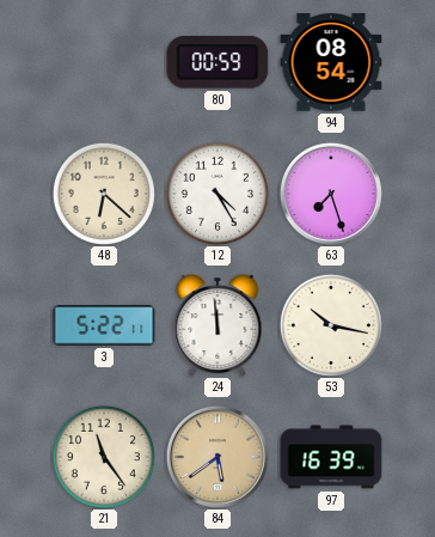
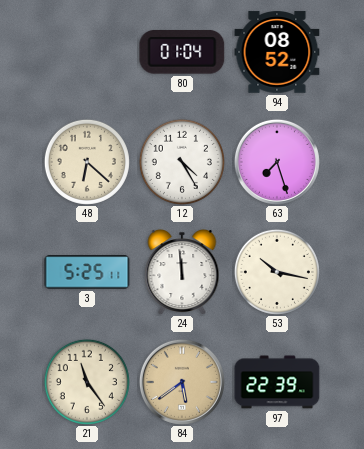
80: 00:59 -> 01:04
94: 08:54 -> 08:52
3: 5:22 -> 5:25
97: 16:39 -> 22:39
